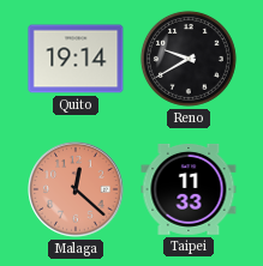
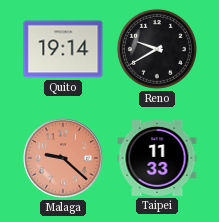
Malaga: 12:22 -> 9:22
